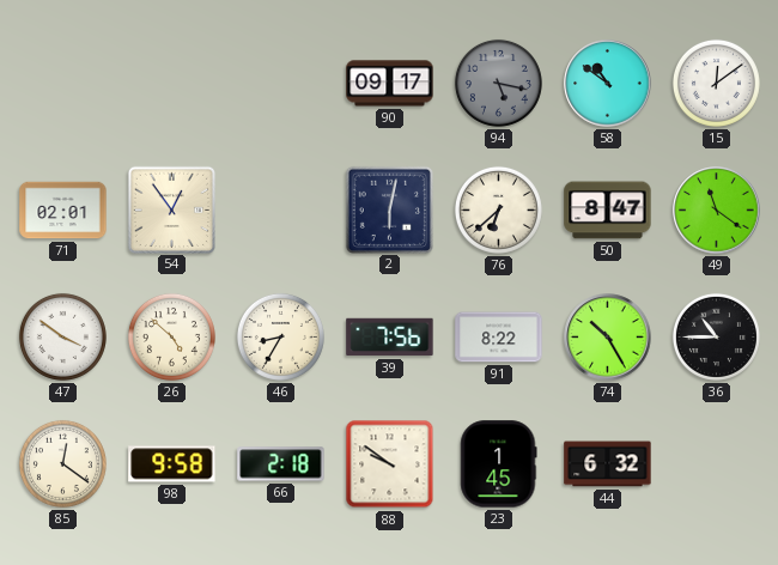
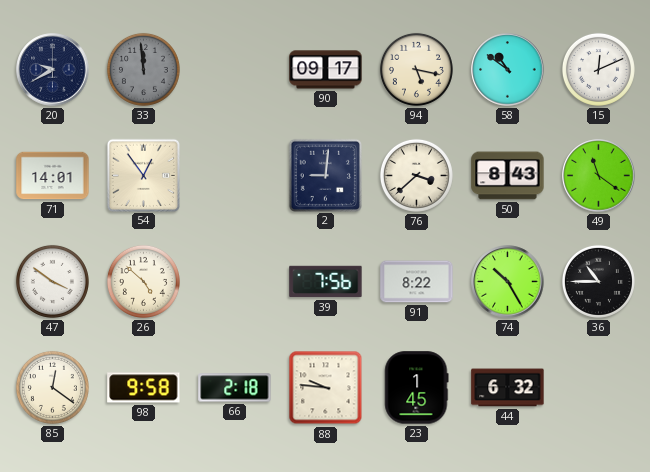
20: none -> 9:40
33: none -> 11:59
94 dial: grey -> cream
15: 12:09 -> 12:11
71: 02:01 -> 14:01
2: 6:02 -> 9:01
76: 6:38 -> 3:38
50: 8:47 -> 8:43
46: 8:35 -> none
88: 9:51 -> 9:46
